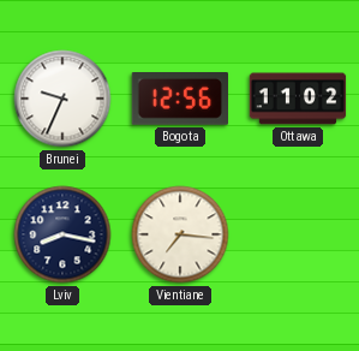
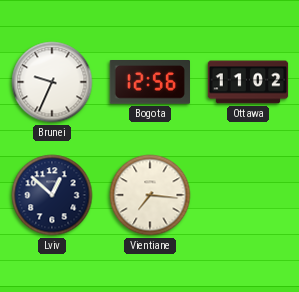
Lviv: 8:17 -> 12:52
